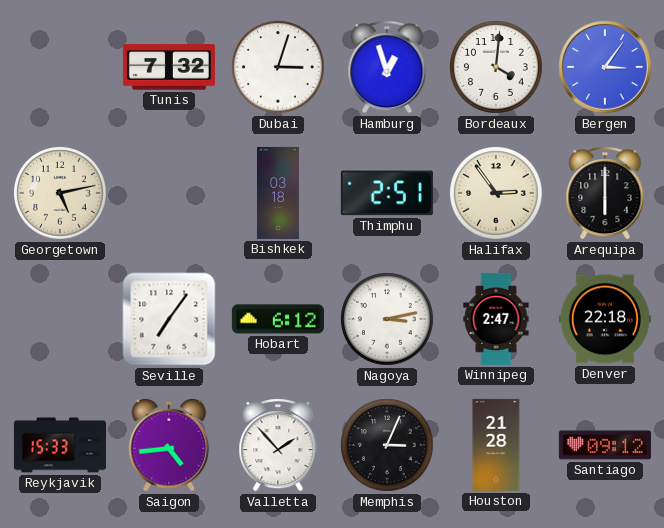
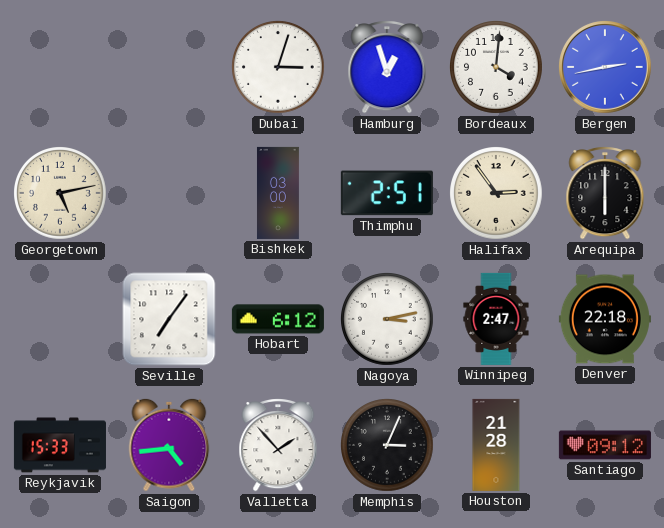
Tunis: 7:32 -> none
Bergen: 3:06 -> 2:43
Bishkek: 03:18 -> 03:00
